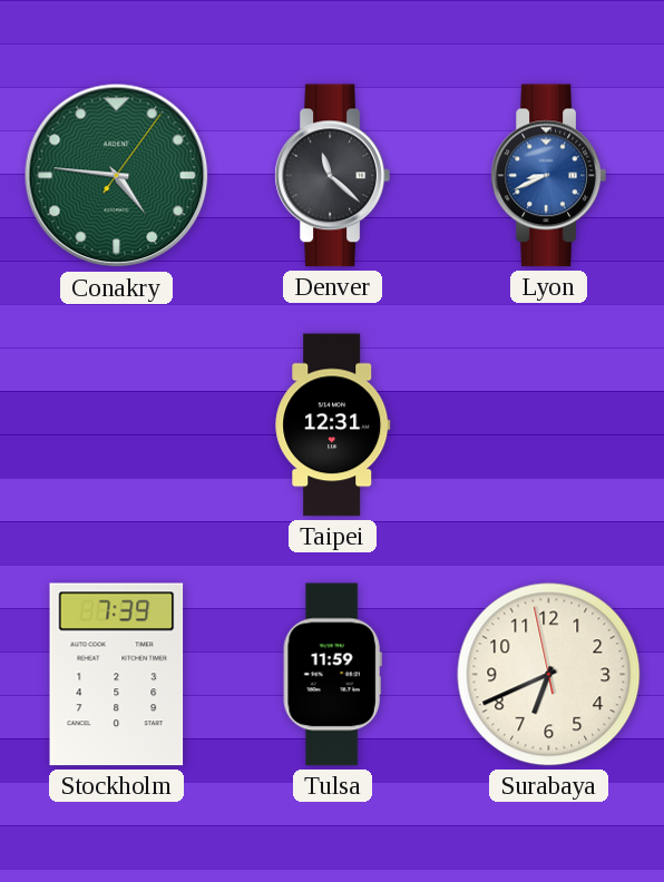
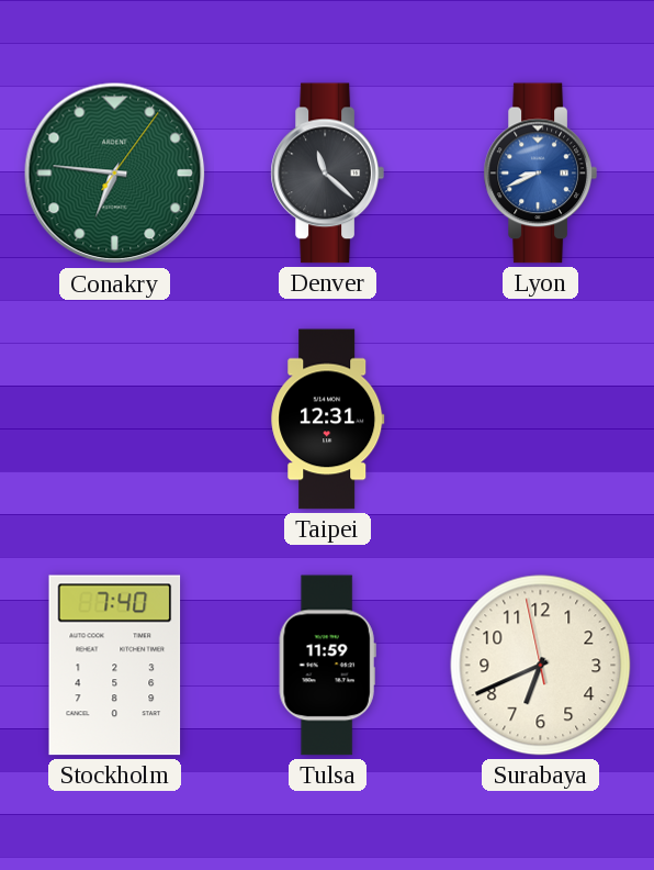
Conakry: 4:46 -> 6:46
Stockholm: 7:39 -> 7:40
